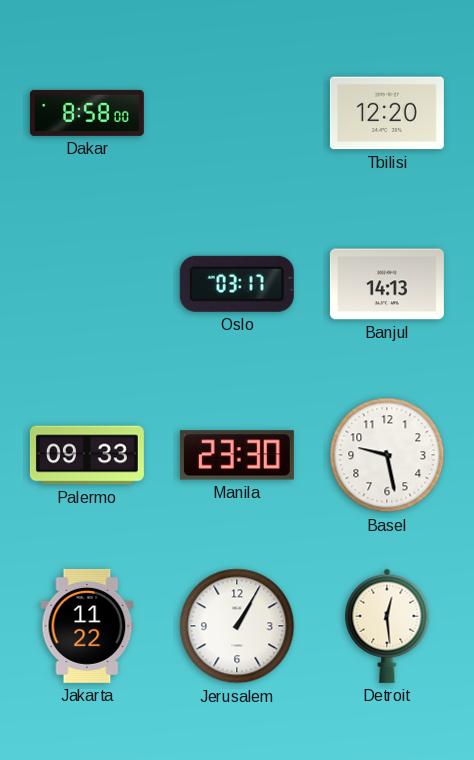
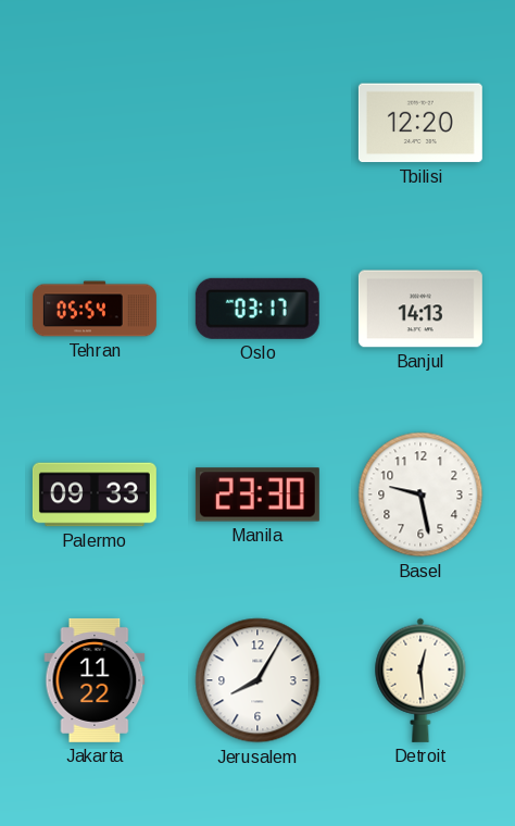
Dakar: 8:58 -> none
Tehran: none -> 05:54
Jerusalem: 1:05 -> 8:05
